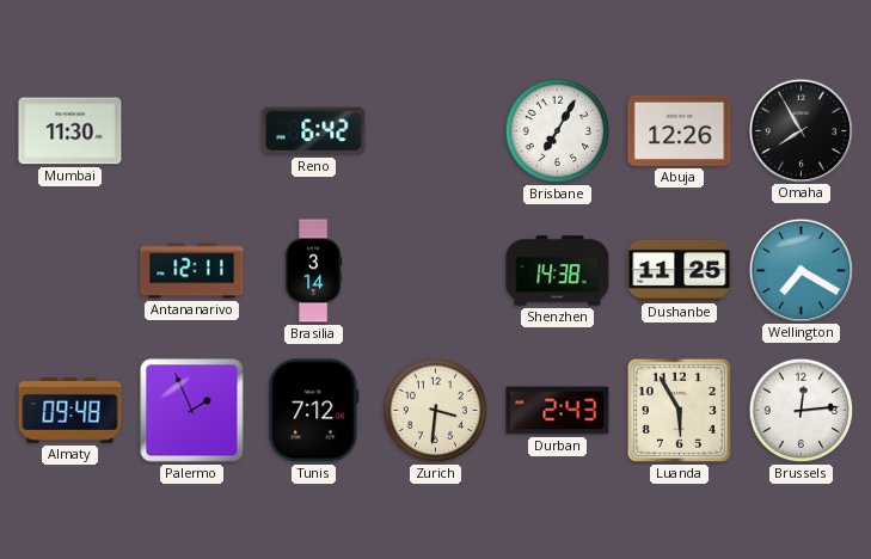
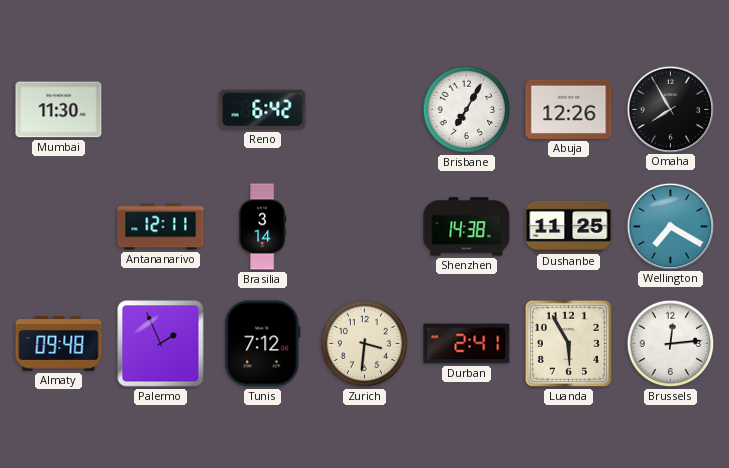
Durban: 2:43 -> 2:41
